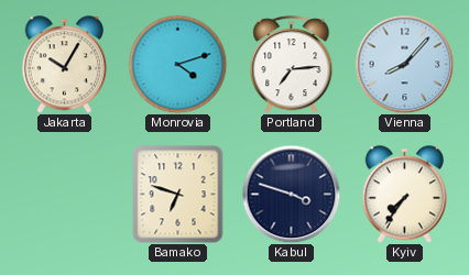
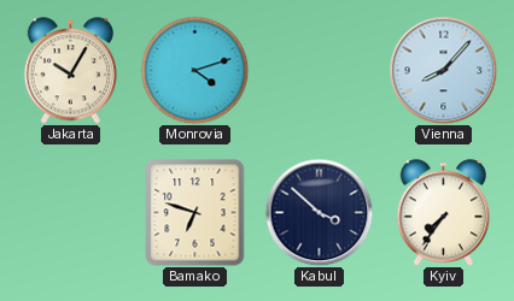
Portland: 7:14 -> none
Kabul: 3:48 -> 3:52
